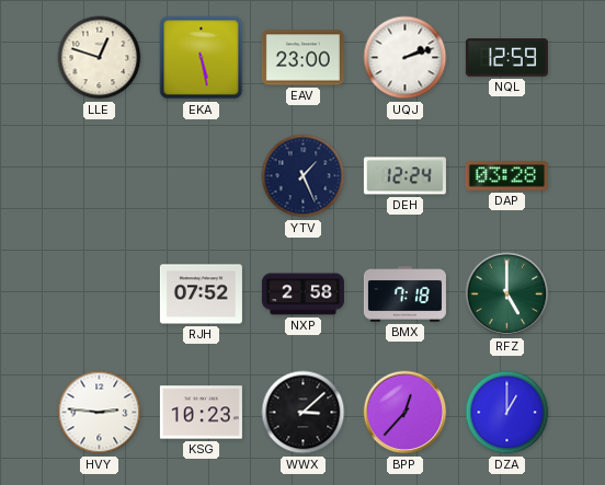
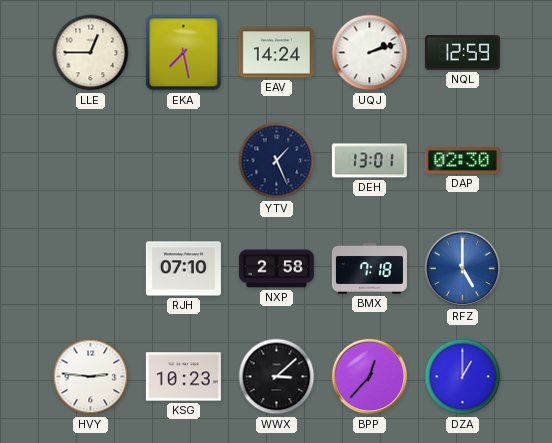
LLE: 12:48 -> 12:45
EKA: 5:28 -> 7:28
EAV: 23:00 -> 14:24
DEH: 12:24 -> 13:01
DAP: 03:28 -> 02:30
RJH: 07:52 -> 07:10
RFZ dial: green -> blue
